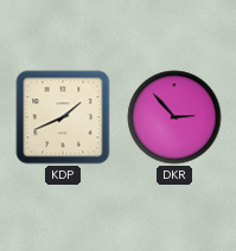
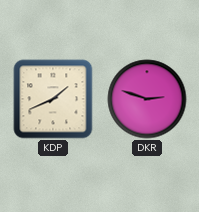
DKR: 2:53 -> 2:48
